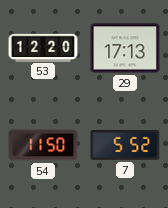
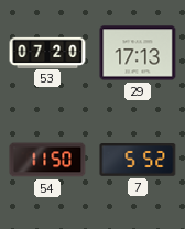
53: 12:20 -> 07:20
